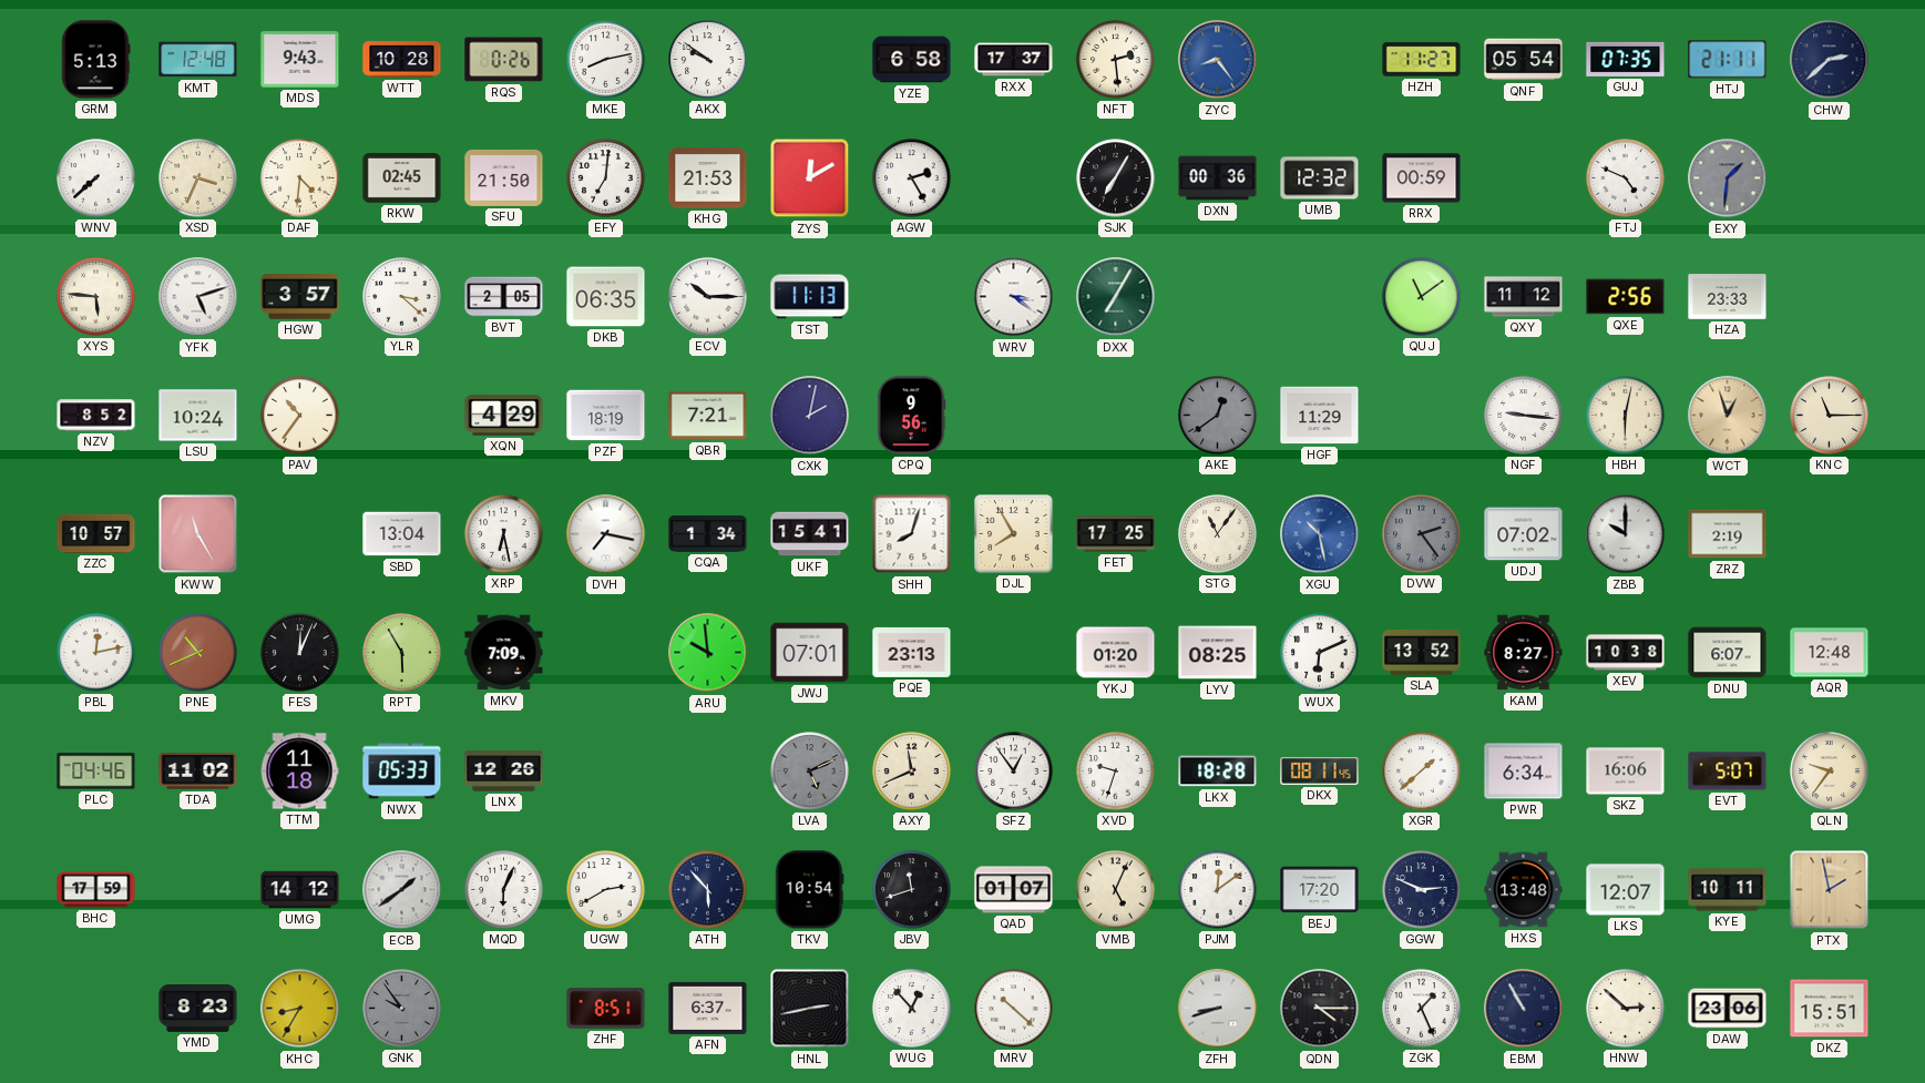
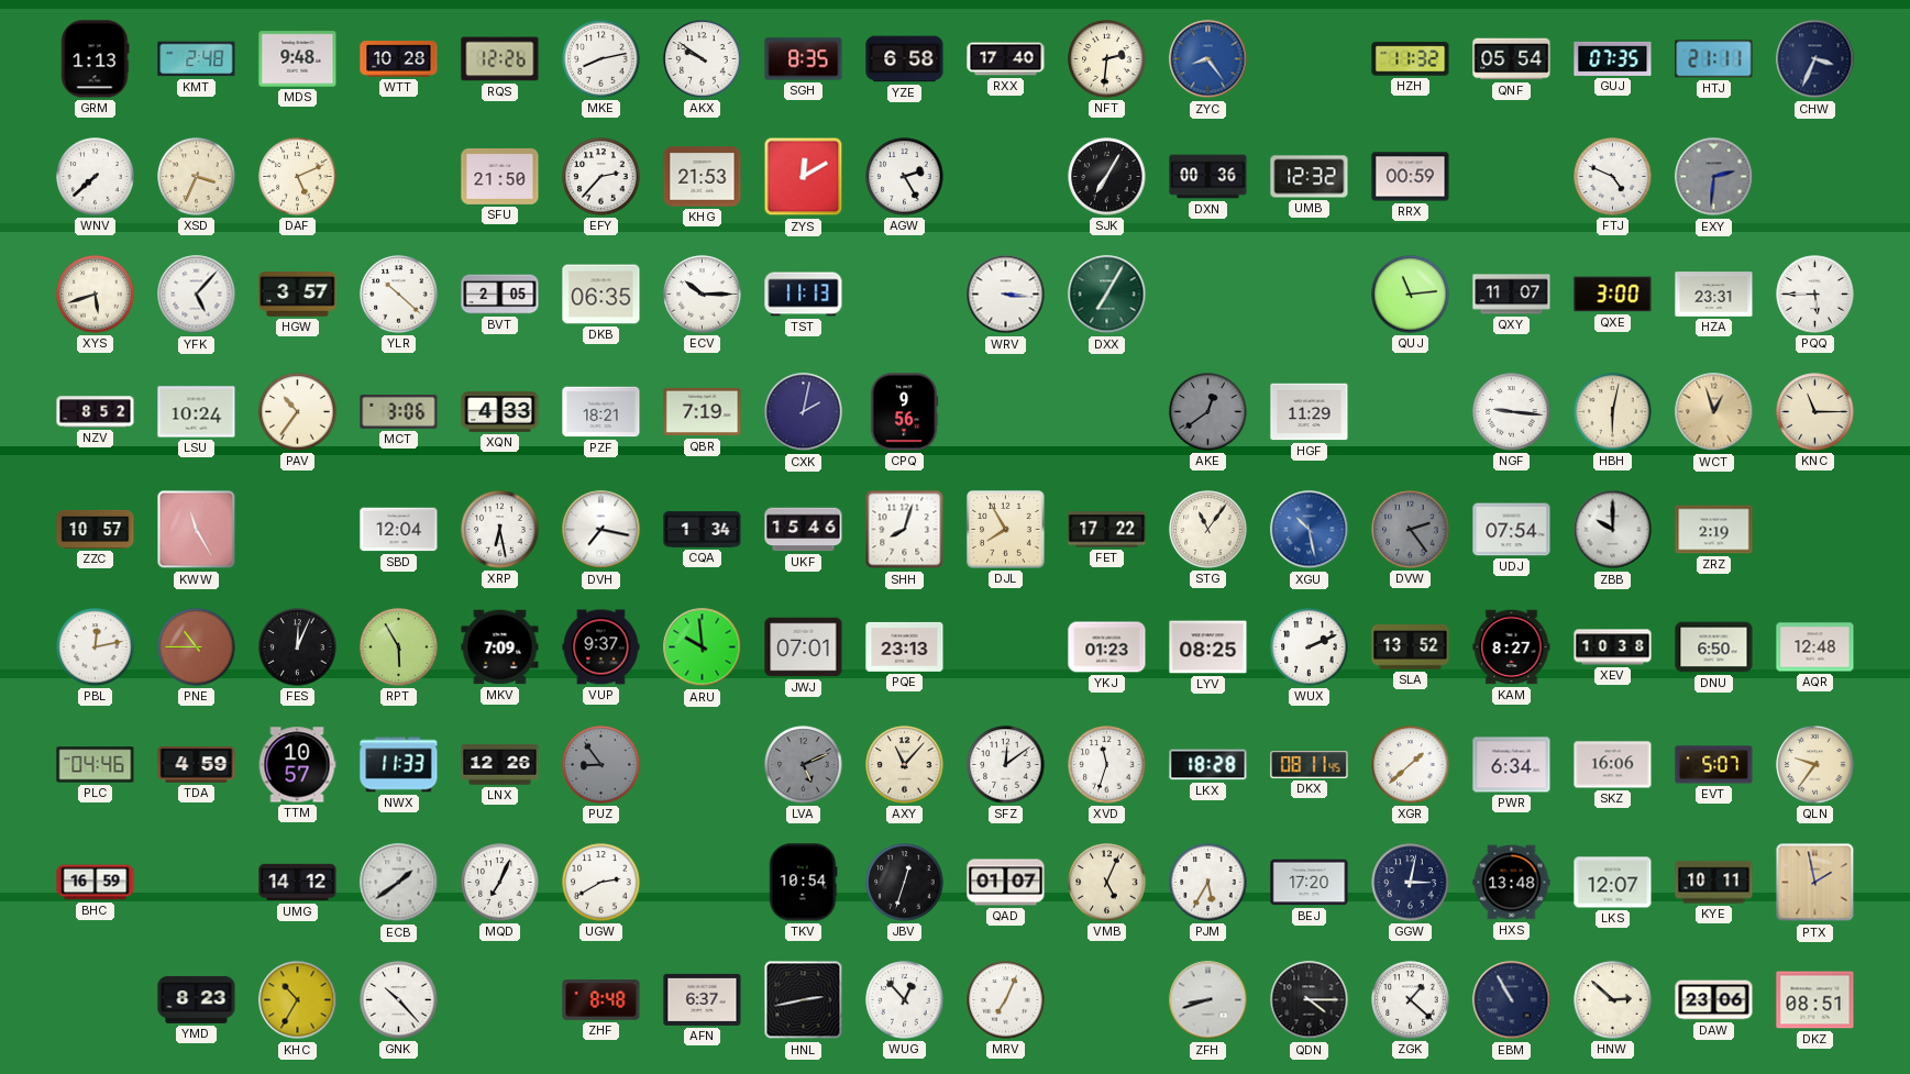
GRM: 5:13 -> 1:13
KMT: 12:48 -> 2:48
MDS: 9:43 -> 9:48
RQS: 0:26 -> 12:26
SGH: none -> 8:35
RXX: 17:37 -> 17:40
NFT: 2:29 -> 2:31
HZH: 11:27 -> 11:32
CHW: 2:38 -> 3:34
DAF: 4:31 -> 5:11
RKW: 02:45 -> none
EFY: 7:01 -> 2:37
EXY: 1:31 -> 2:31
XYS: 5:46 -> 5:42
YFK: 5:12 -> 5:07
YLR: 3:22 -> 10:22
WRV: 3:21 -> 3:16
QUJ: 11:09 -> 11:14
QXY: 11:12 -> 11:07
QXE: 2:56 -> 3:00
HZA: 23:33 -> 23:31
PQQ: none -> 5:45
MCT: none -> 3:06
XQN: 4:29 -> 4:33
PZF: 18:19 -> 18:21
QBR: 7:21 -> 7:19
SBD: 13:04 -> 12:04
UKF: 15:41 -> 15:46
FET: 17:25 -> 17:22
UDJ: 07:02 -> 07:54
PNE: 10:41 -> 10:45
VUP: none -> 9:37
YKJ: 01:20 -> 01:23
WUX: 6:11 -> 2:11
DNU: 6:07 -> 6:50
TDA: 11:02 -> 4:59
TTM: 11:18 -> 10:57
NWX: 05:33 -> 11:33
PUZ: none -> 8:54
AXY: 11:41 -> 11:07
SFZ: 12:54 -> 12:09
XVD: 9:33 -> 11:33
BHC: 17:59 -> 16:59
MQD: 6:04 -> 7:04
ATH: 5:53 -> none
JBV: 11:42 -> 12:33
PJM: 12:09 -> 5:35
GGW: 2:49 -> 3:02
KHC: 8:35 -> 10:35
GNK: 9:54 -> 10:23
GNK dial: grey -> white
ZHF: 8:51 -> 8:48
MRV: 10:22 -> 7:04
ZGK: 1:26 -> 1:22
DKZ: 15:51 -> 08:51
